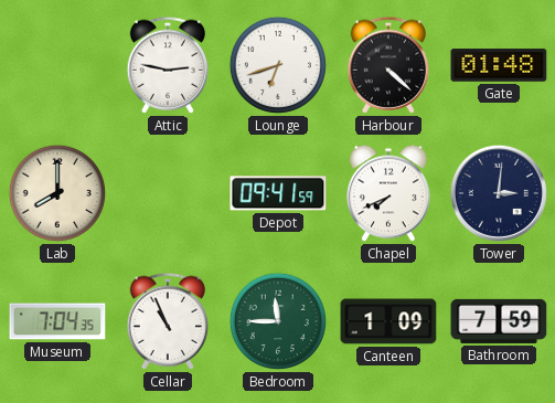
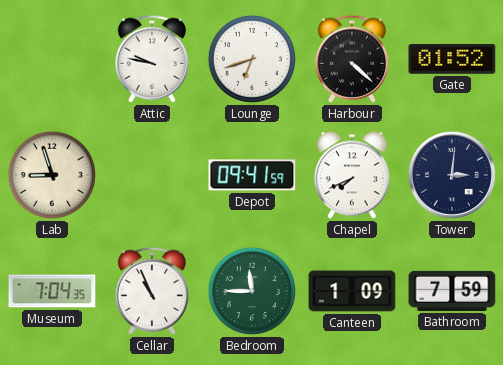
Attic: 2:47 -> 9:47
Gate: 01:48 -> 01:52
Lab: 8:00 -> 8:57
